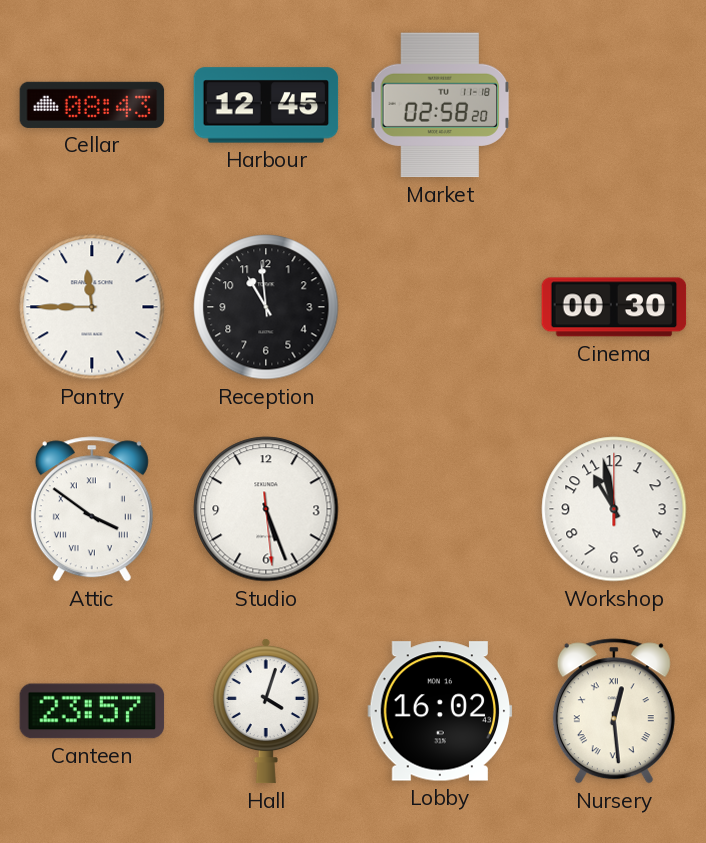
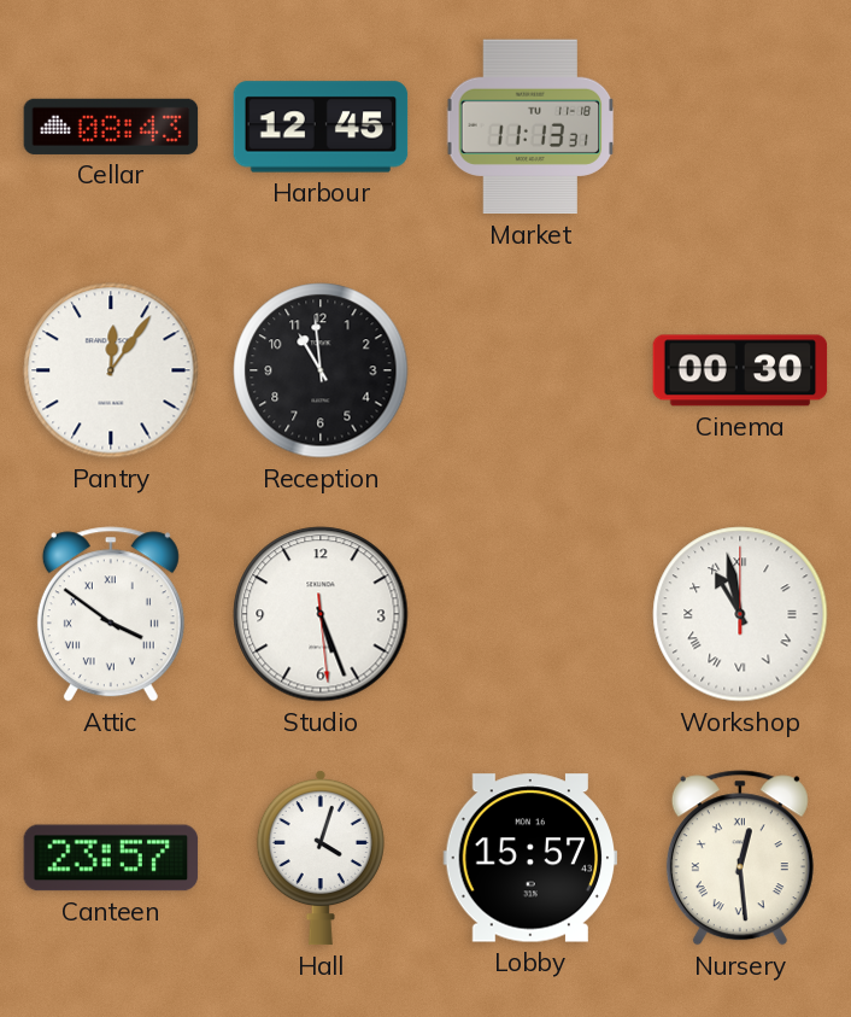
Market: 02:58 -> 11:13
Pantry: 11:45 -> 12:06
Workshop numerals: Arabic -> Roman
Lobby: 16:02 -> 15:57
